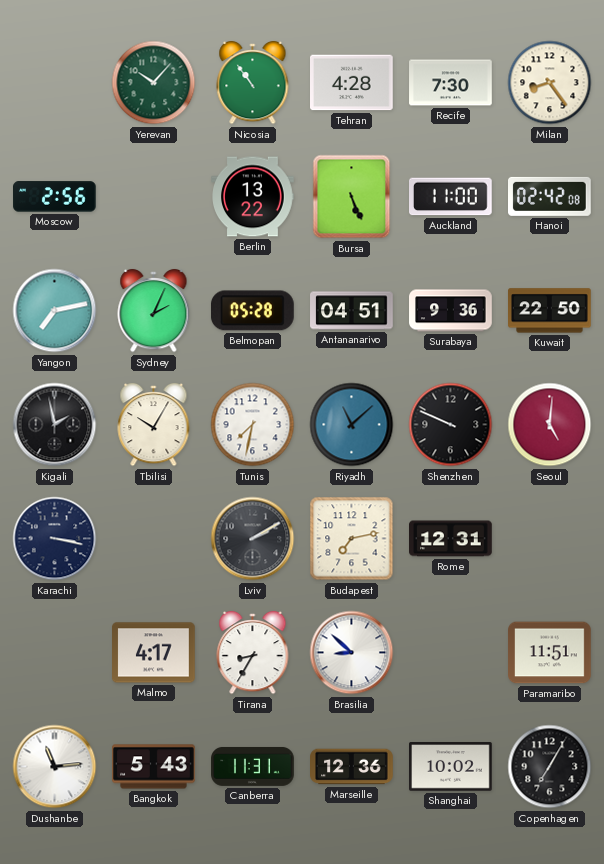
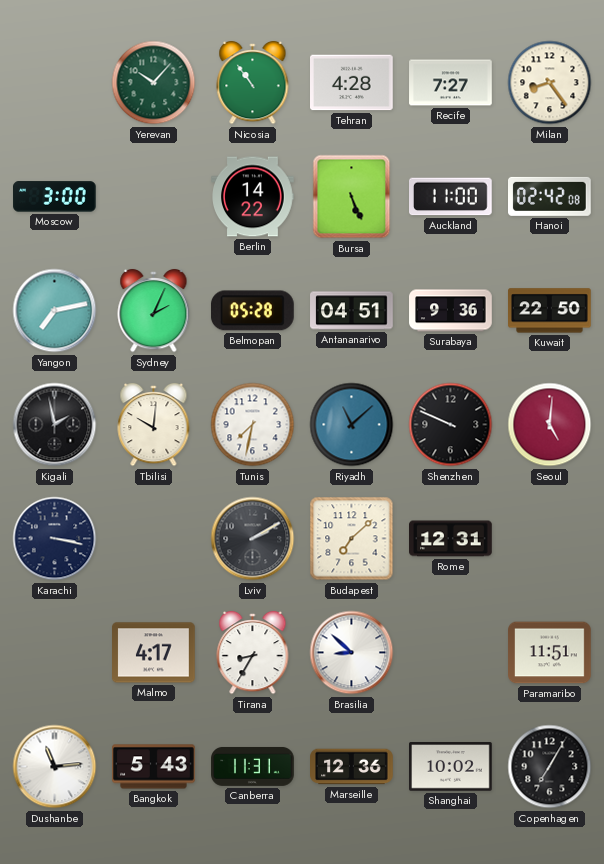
Recife: 7:30 -> 7:27
Moscow: 2:56 -> 3:00
Berlin: 13:22 -> 14:22
Tbilisi: 10:05 -> 10:01
Budapest: 7:13 -> 7:08
